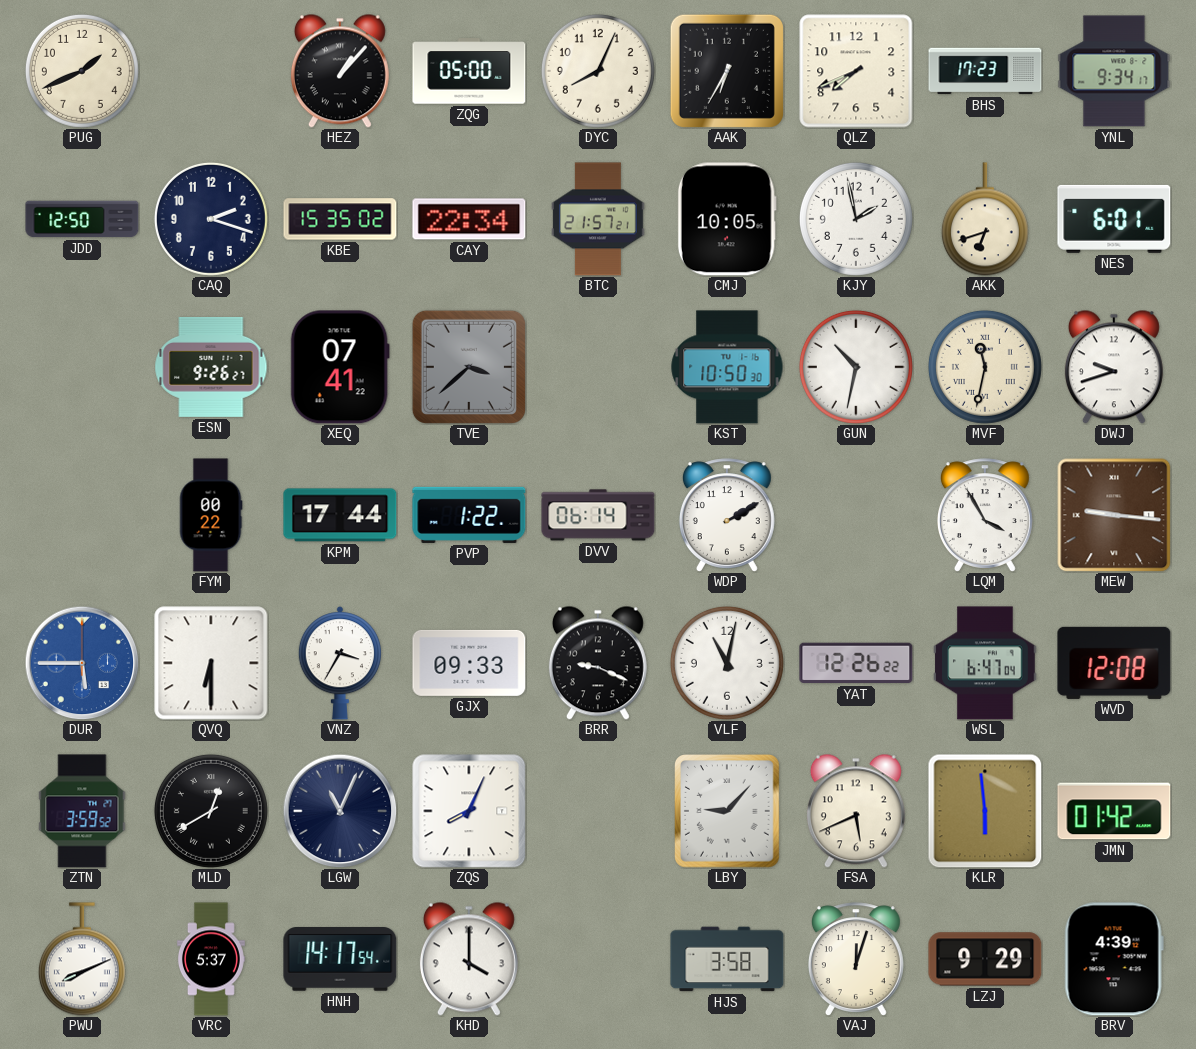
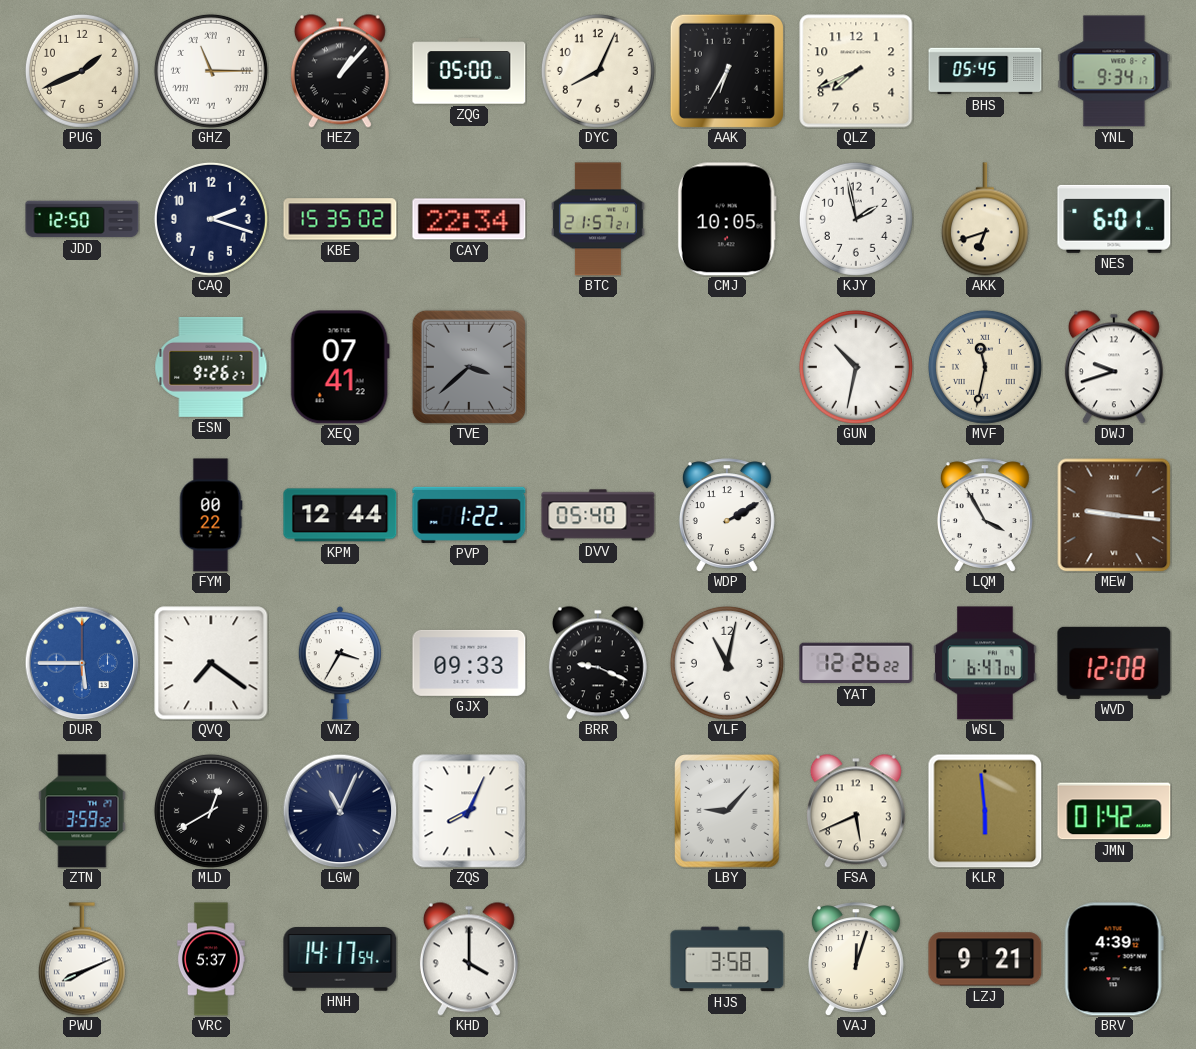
GHZ: none -> 11:15
BHS: 17:23 -> 05:45
KST: 10:50 -> none
KPM: 17:44 -> 12:44
DVV: 06:14 -> 05:40
QVQ: 6:30 -> 7:21
LZJ: 9:29 -> 9:21
